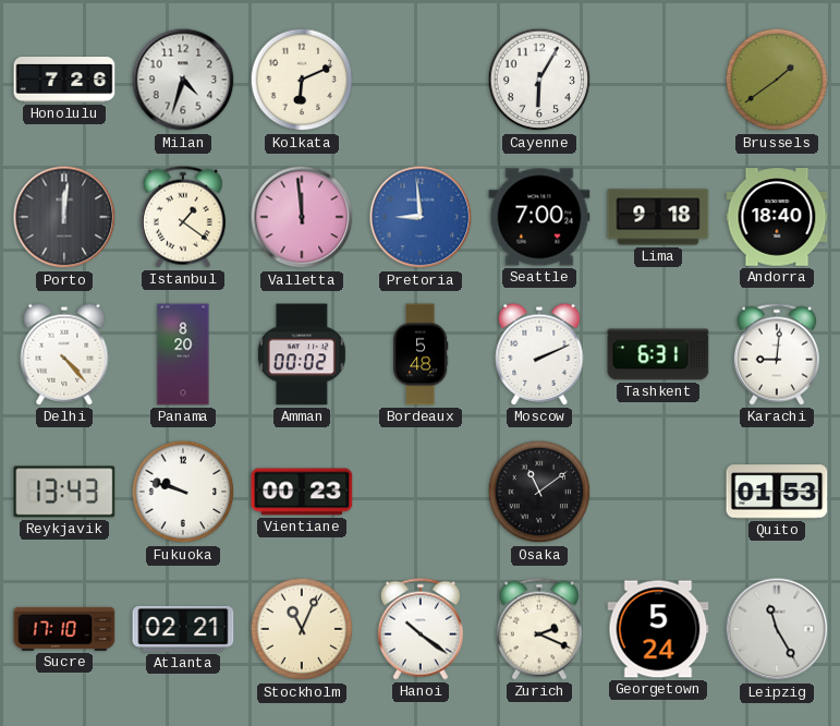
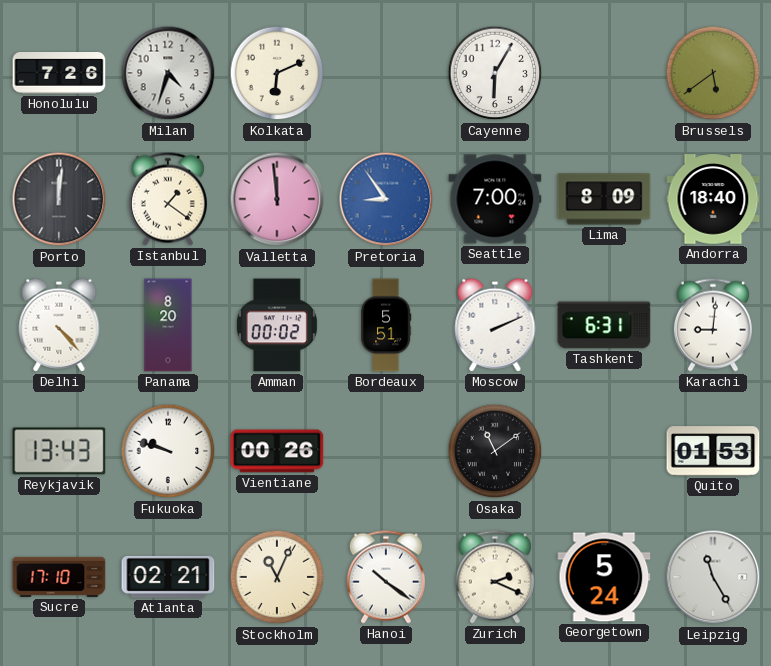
Brussels: 1:39 -> 5:39
Pretoria: 8:59 -> 8:54
Lima: 9:18 -> 8:09
Bordeaux: 5:48 -> 5:51
Vientiane: 00:23 -> 00:26
